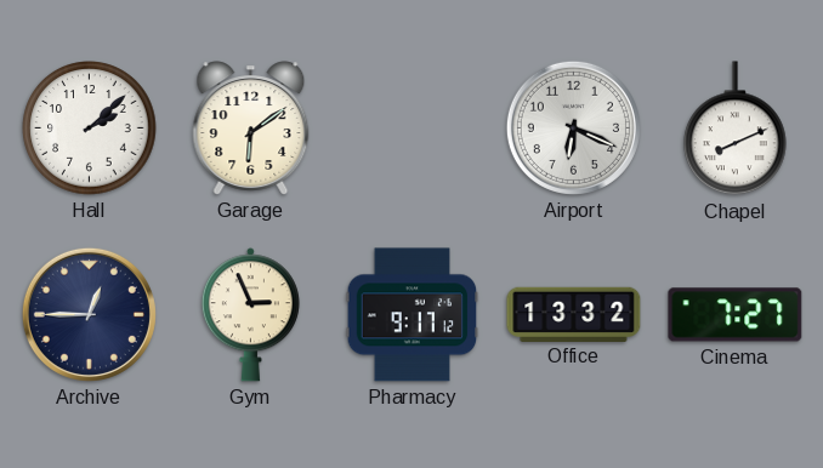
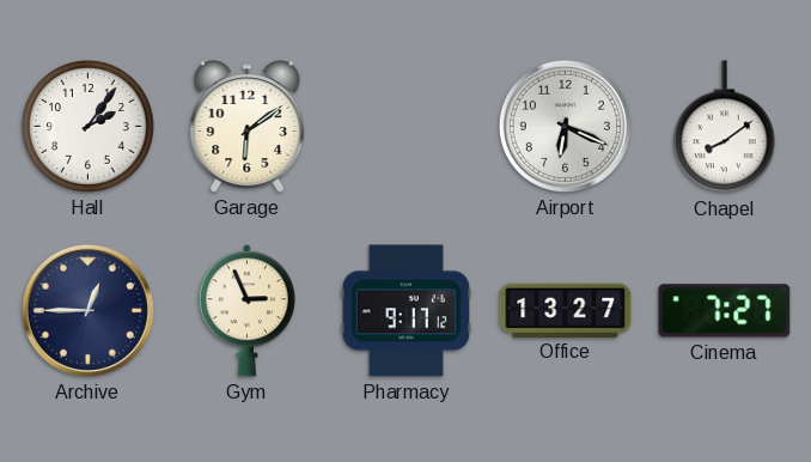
Hall: 2:08 -> 2:06
Chapel: 8:11 -> 8:09
Office: 13:32 -> 13:27
